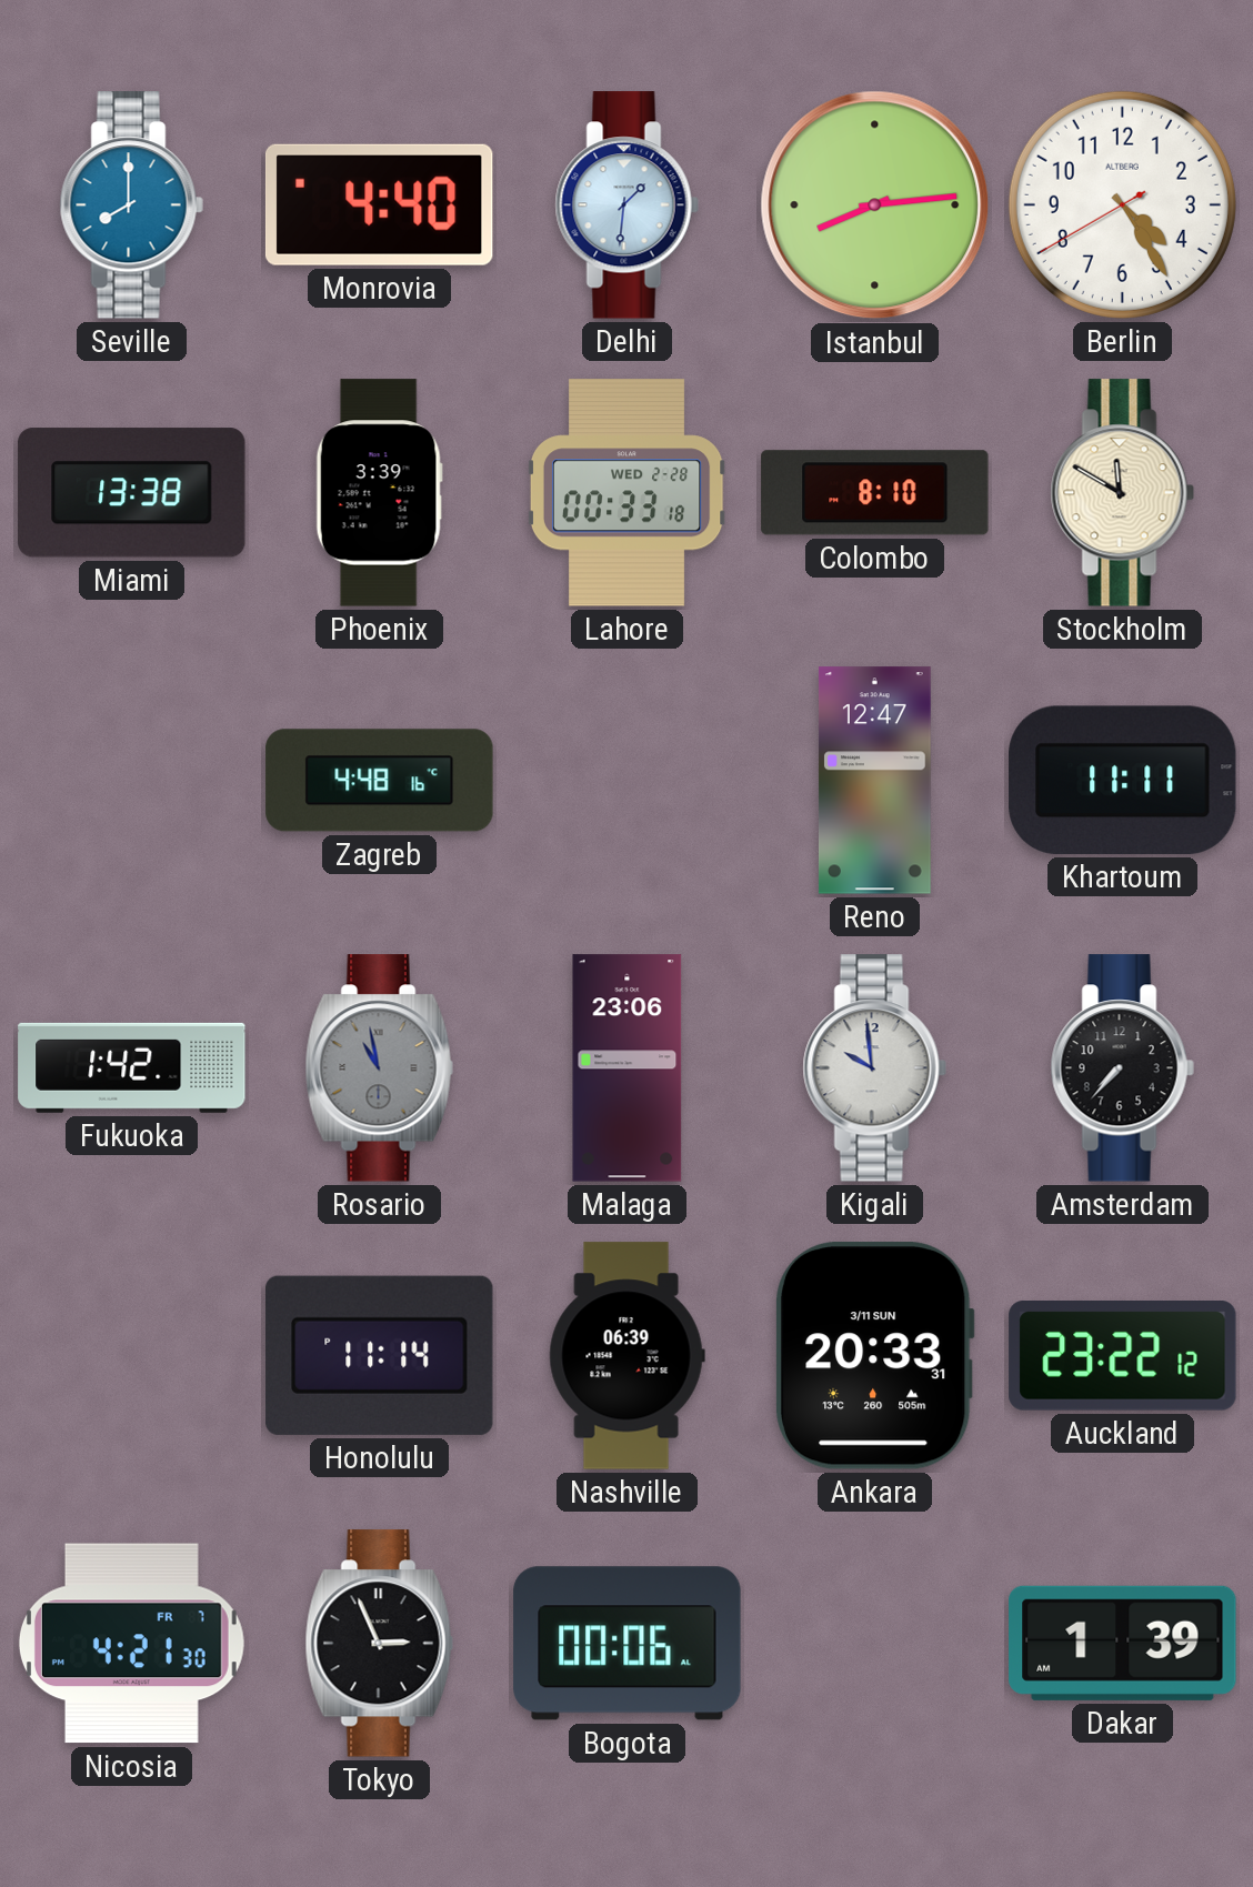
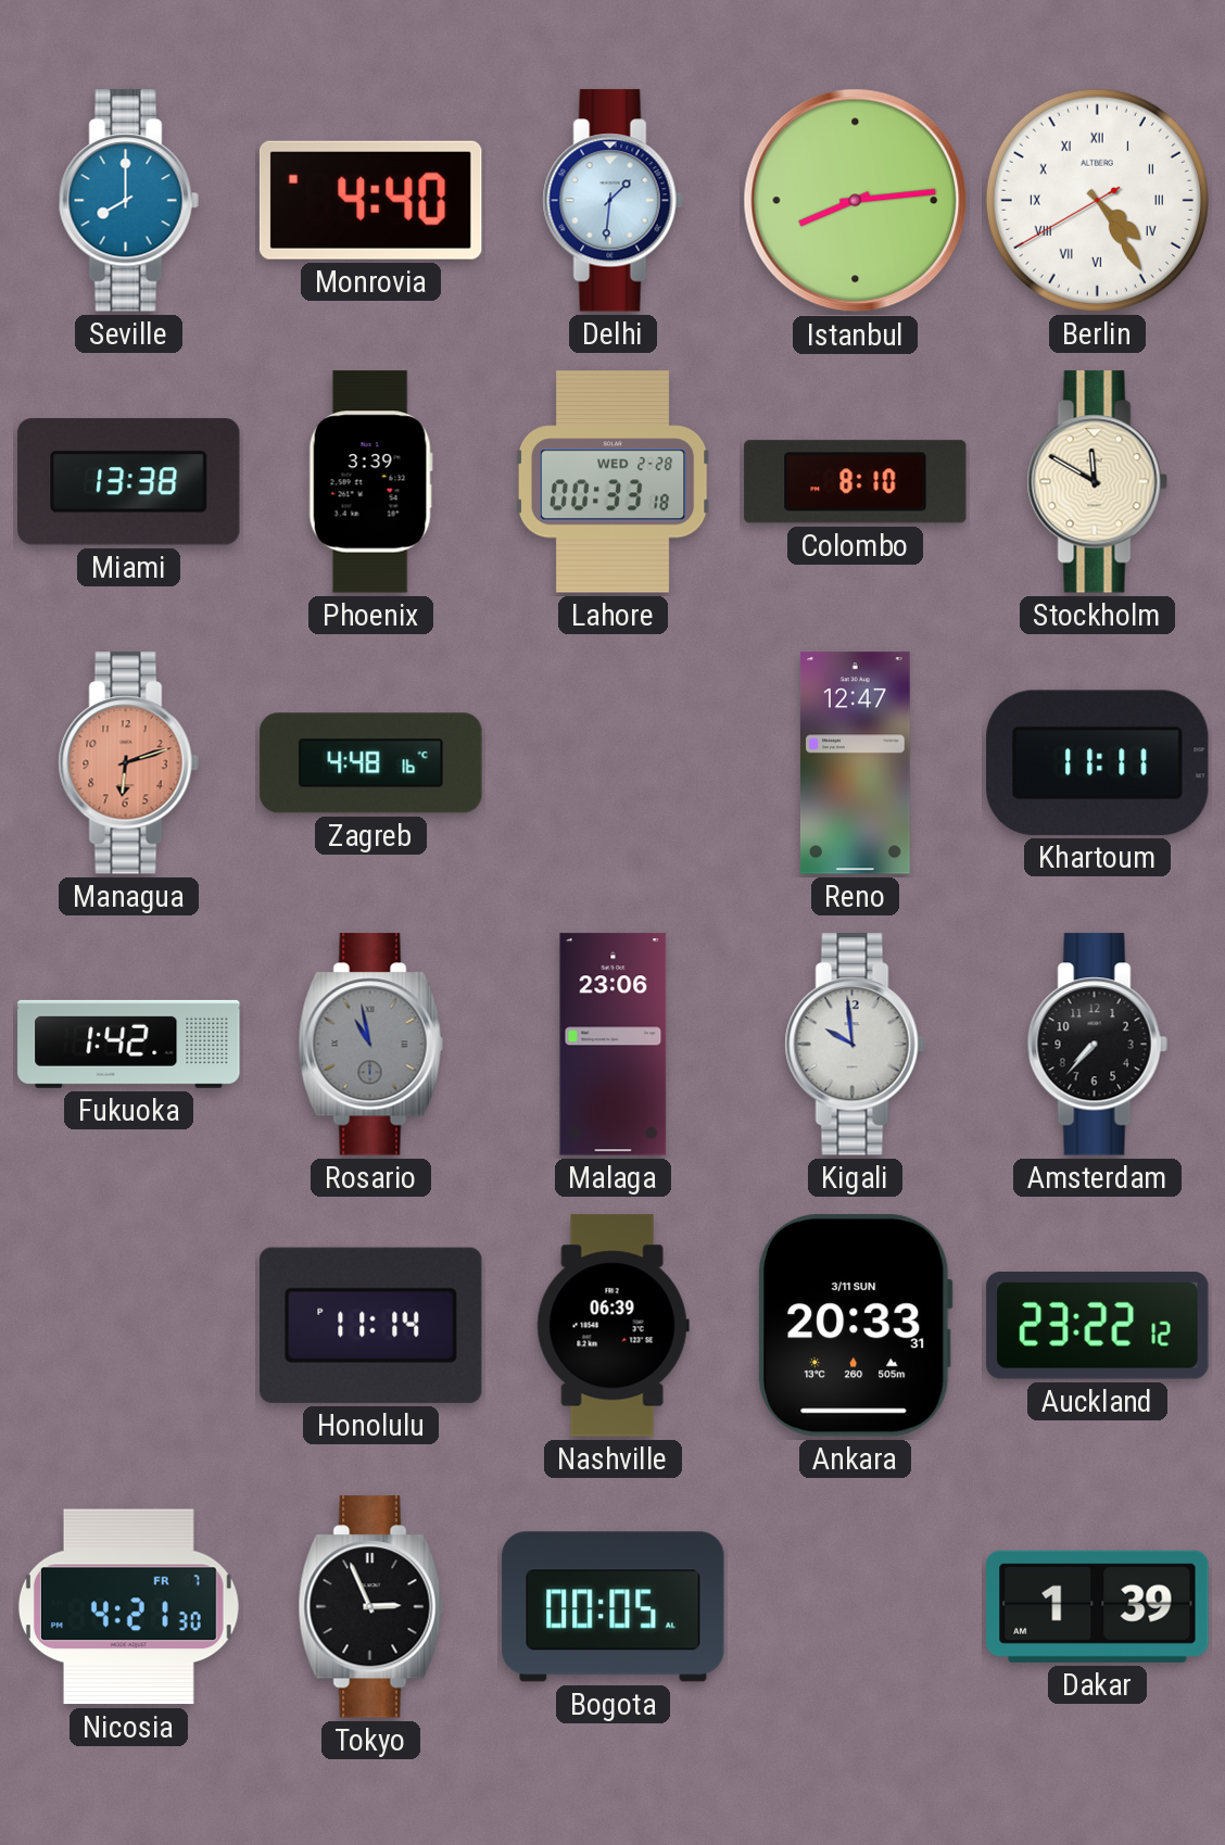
Berlin numerals: Arabic -> Roman
Managua: none -> 6:12
Bogota: 00:06 -> 00:05
